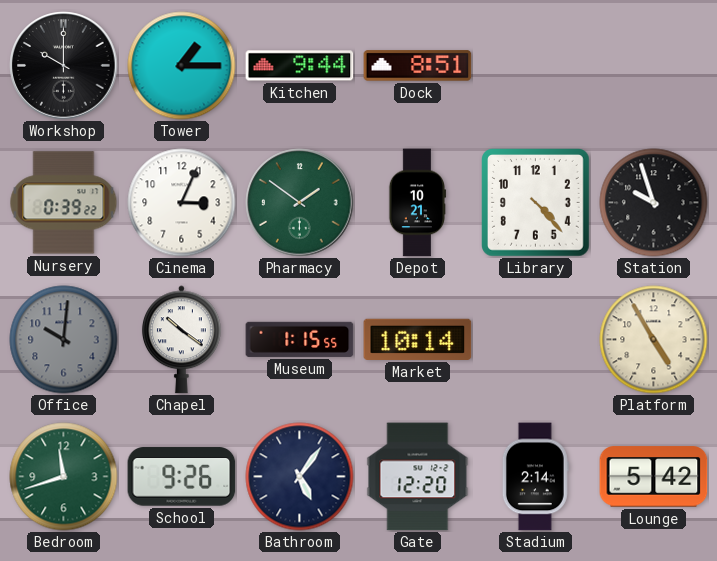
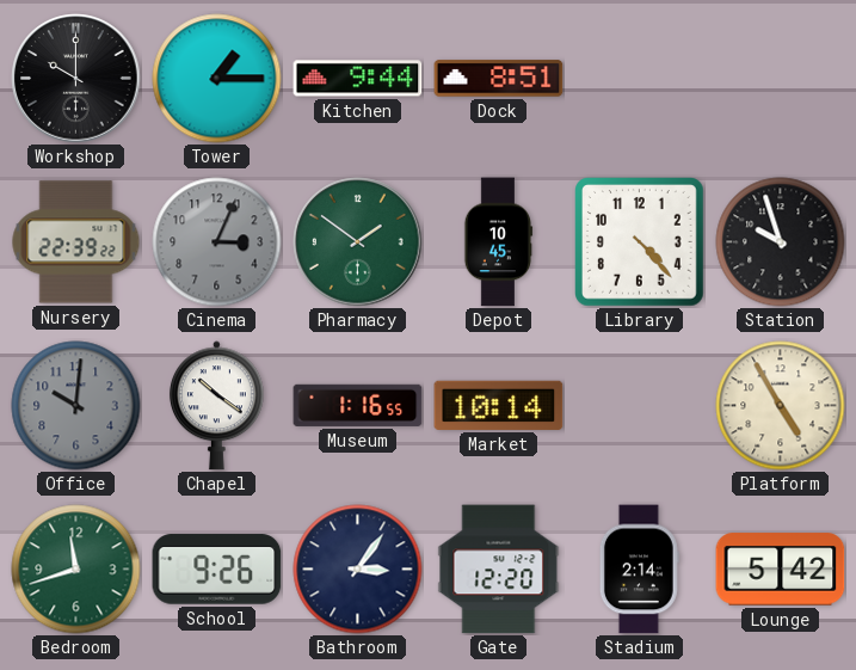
Nursery: 0:39 -> 22:39
Cinema dial: white -> grey
Depot: 10:21 -> 10:45
Museum: 1:15 -> 1:16
Bathroom: 5:06 -> 3:06
